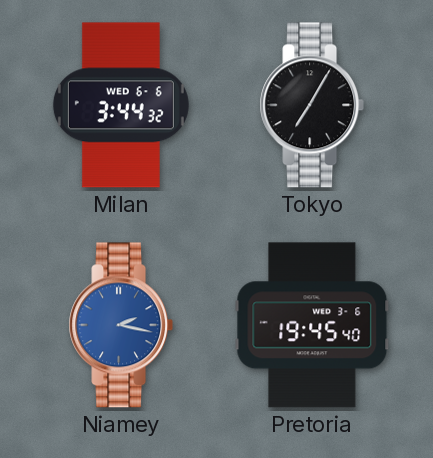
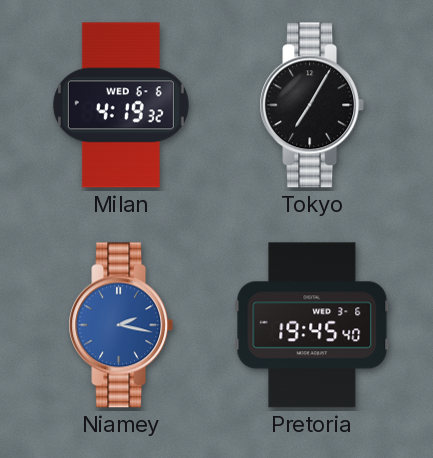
Milan: 3:44 -> 4:19
